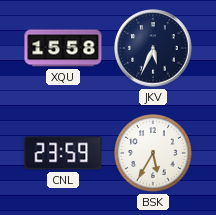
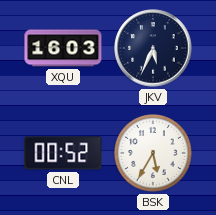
XQU: 15:58 -> 16:03
CNL: 23:59 -> 00:52
